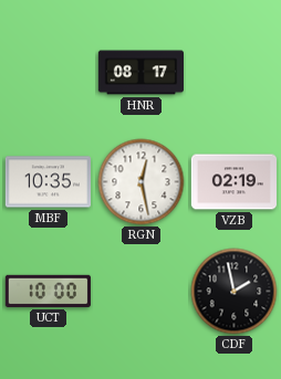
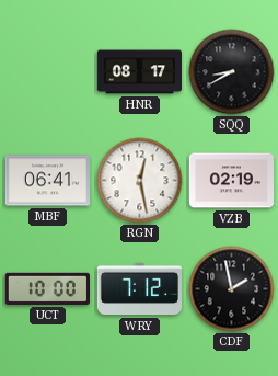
SQQ: none -> 8:40
MBF: 10:35 -> 06:41
WRY: none -> 7:12
